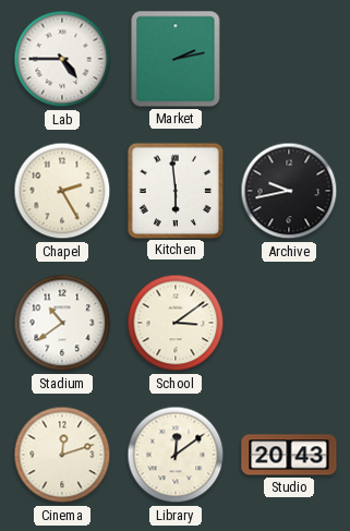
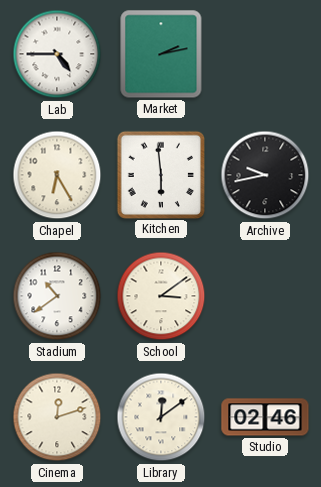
Chapel: 2:25 -> 6:25
Studio: 20:43 -> 02:46
